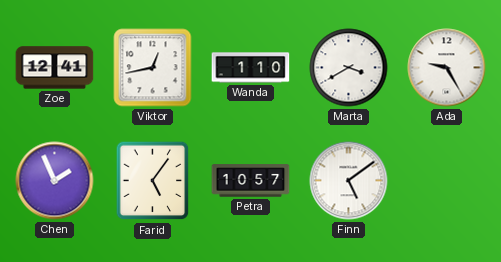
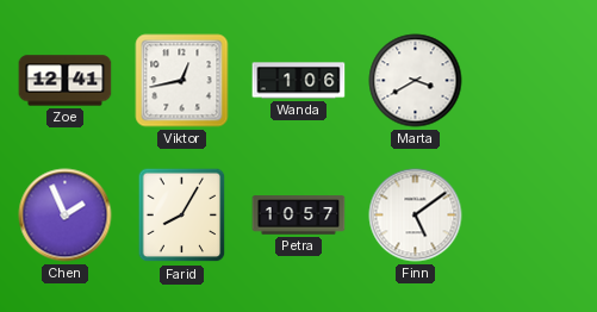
Wanda: 1:10 -> 1:06
Ada: 9:25 -> none
Farid: 5:06 -> 8:05
